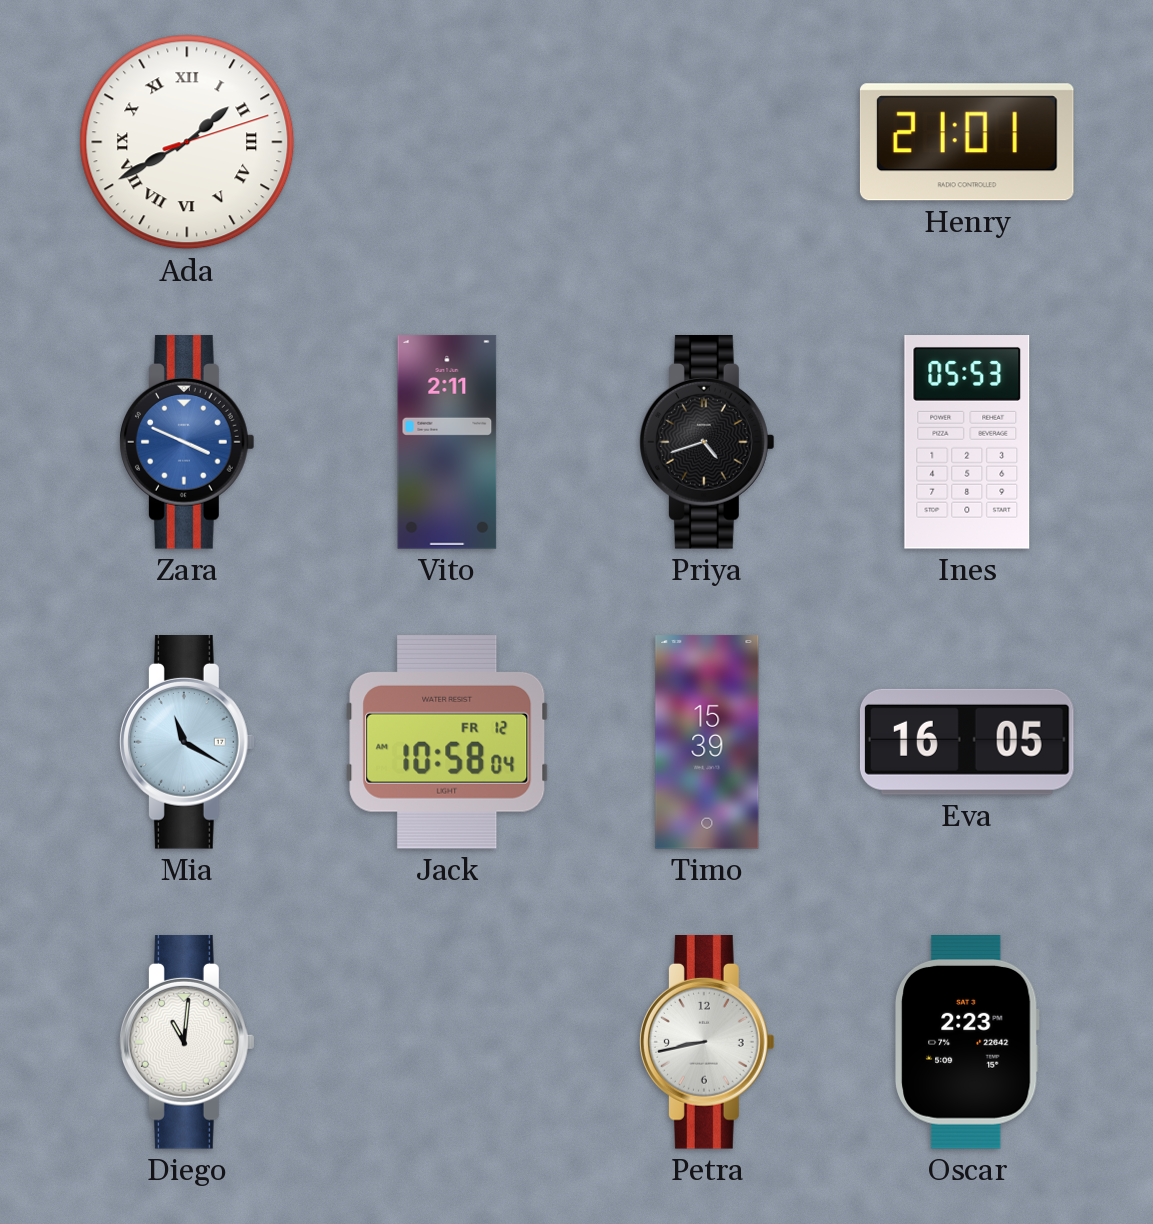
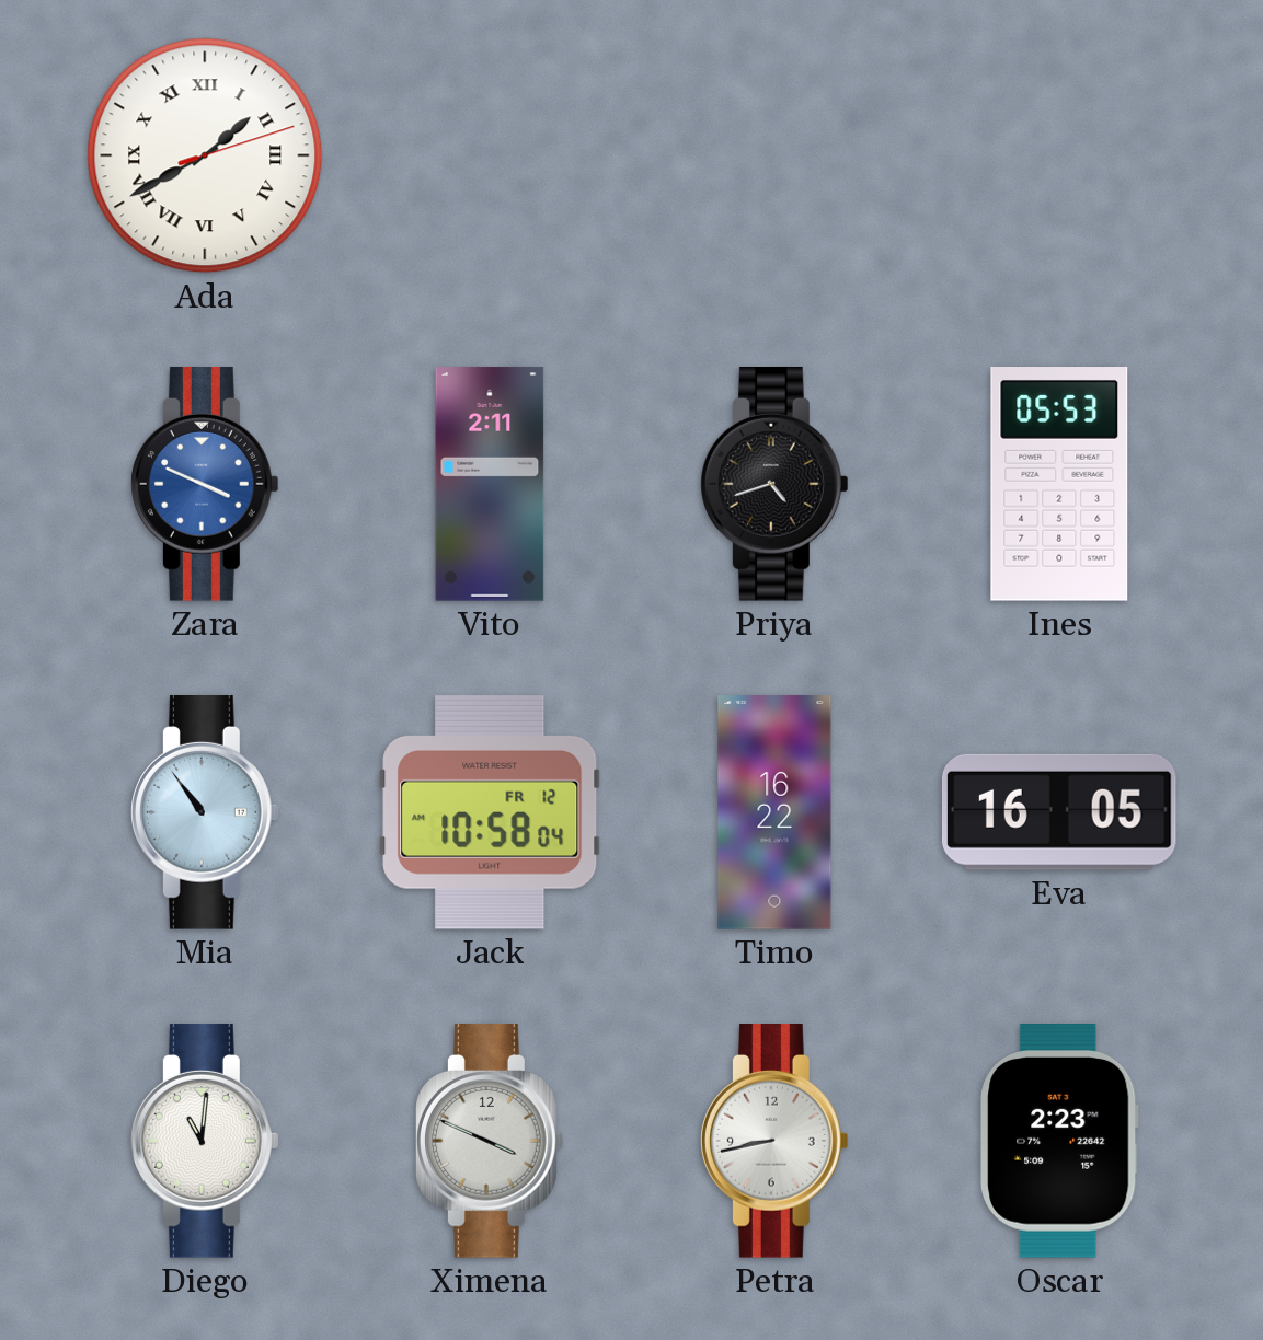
Henry: 21:01 -> none
Mia: 11:20 -> 10:54
Timo: 15:39 -> 16:22
Ximena: none -> 3:49
